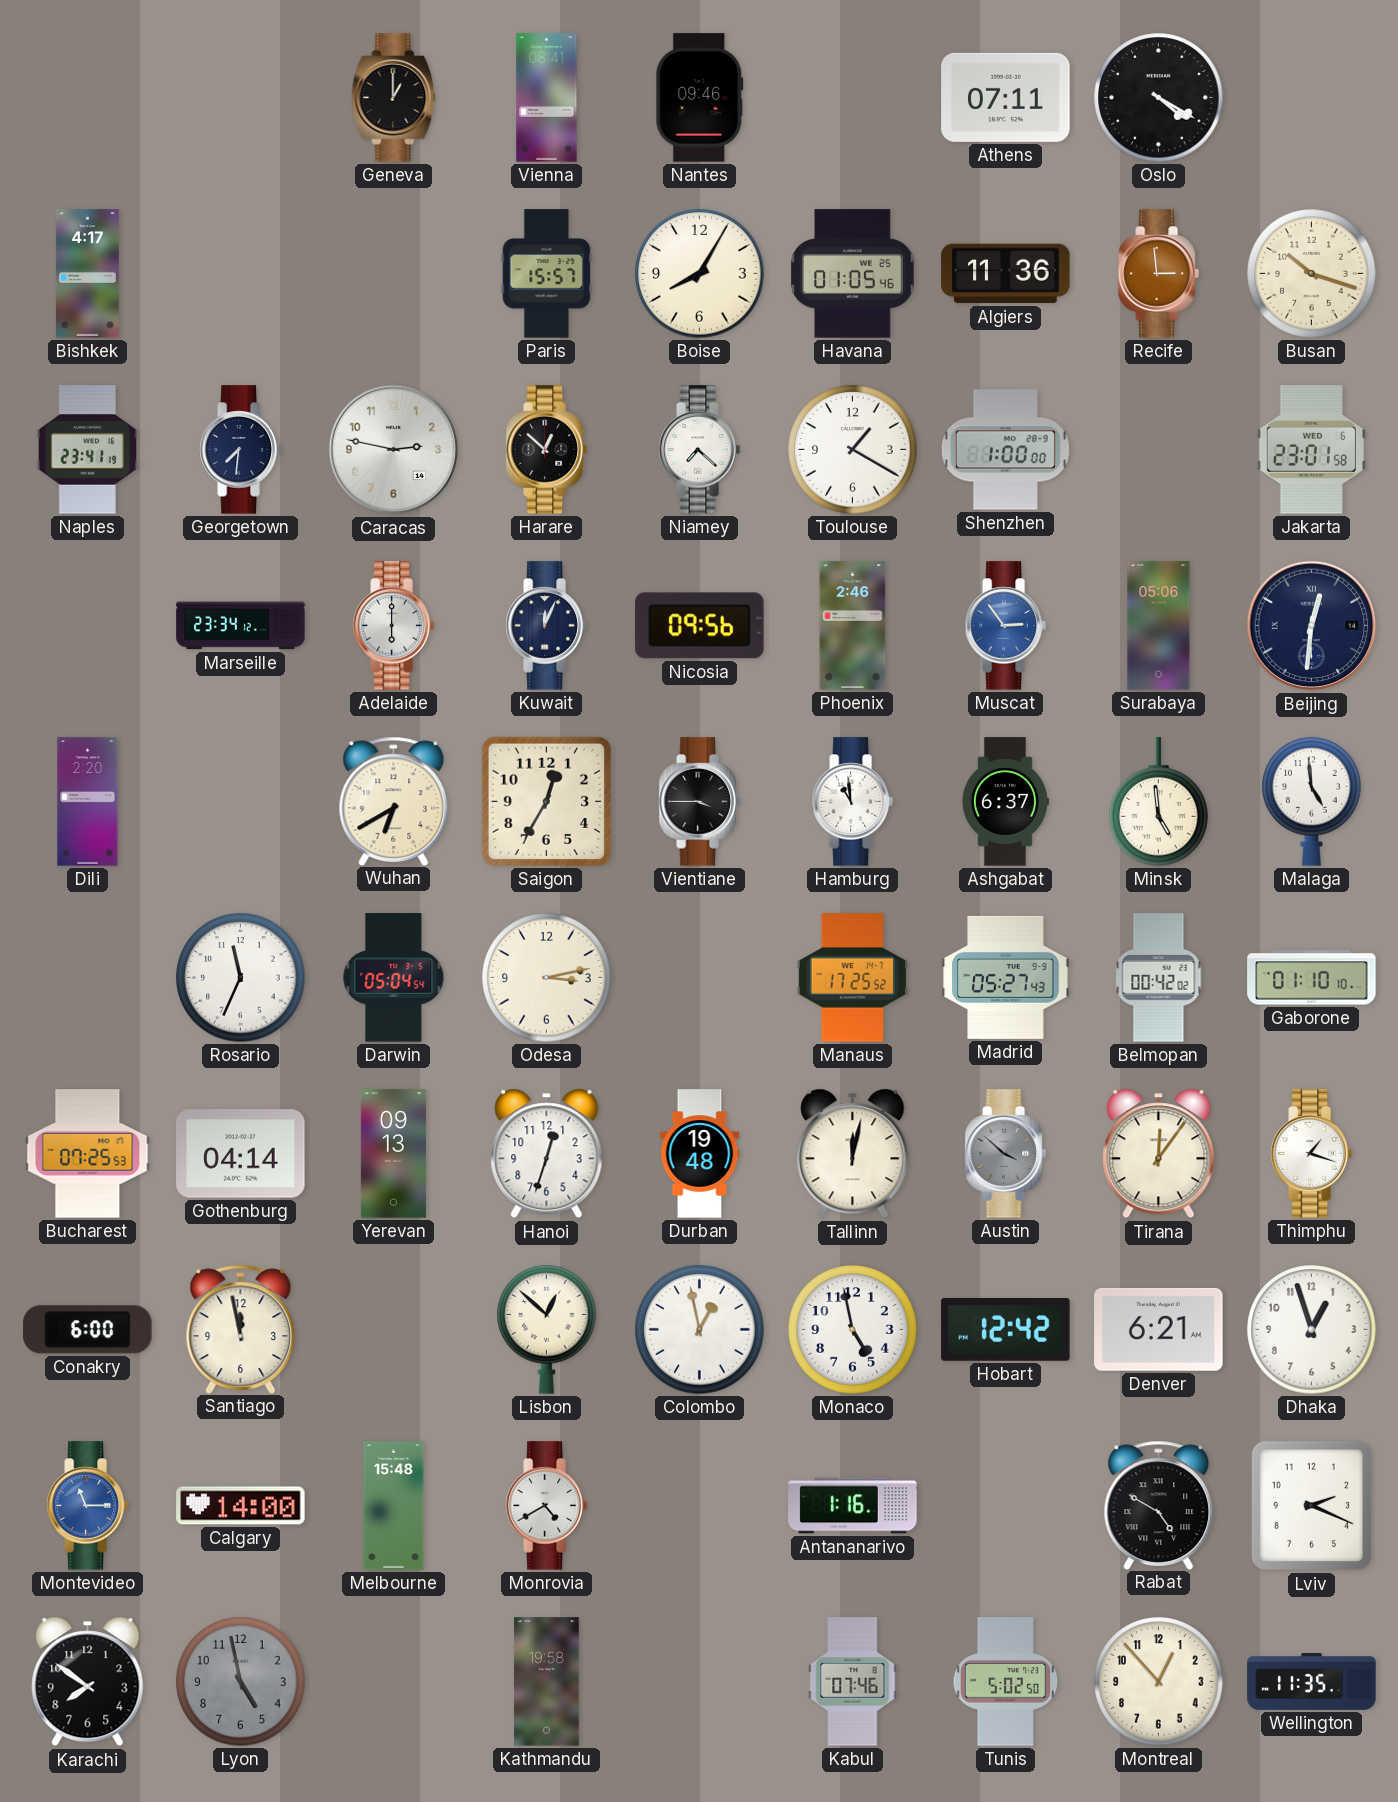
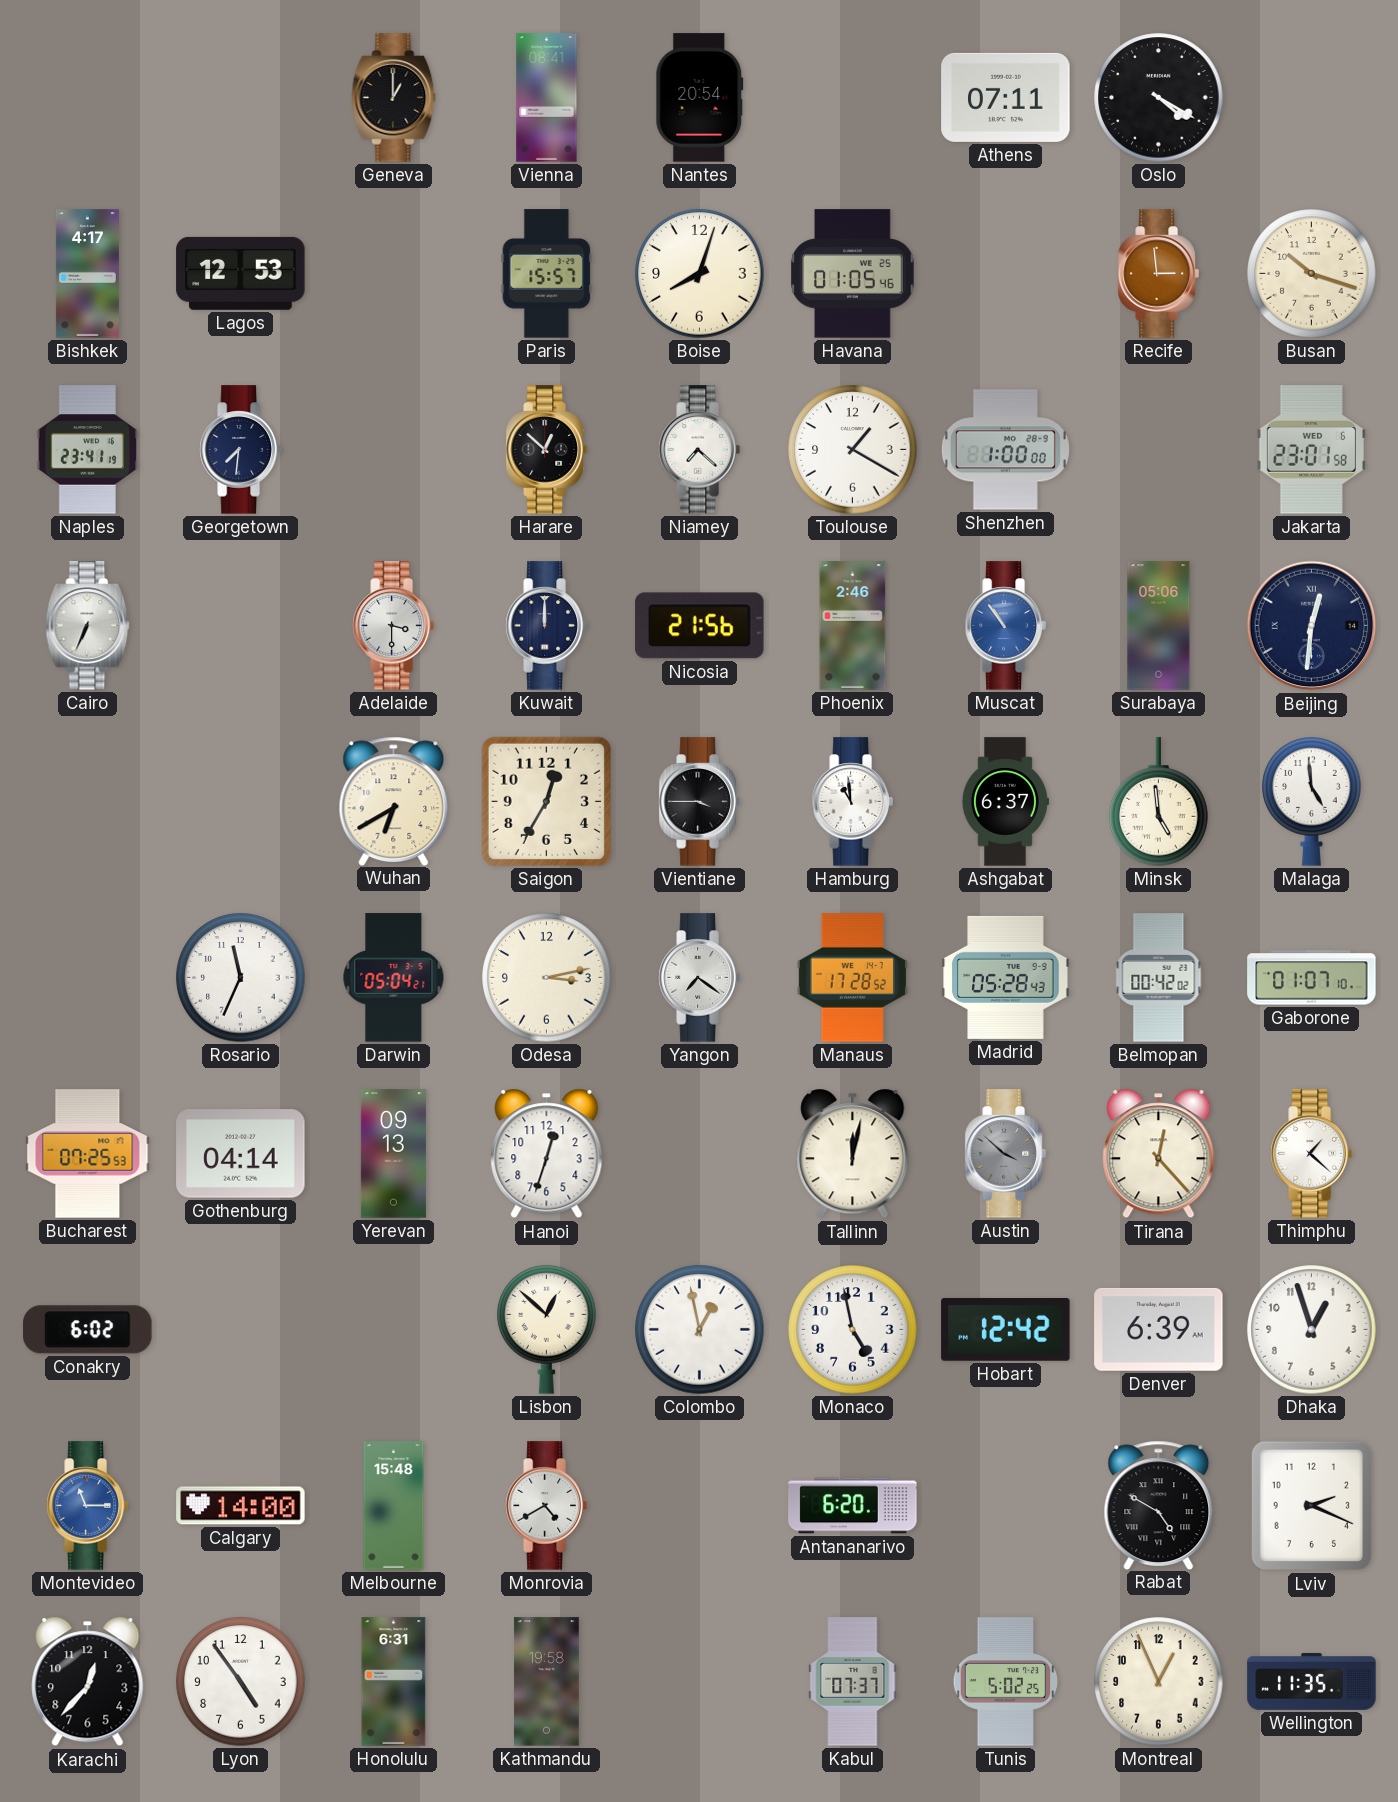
Nantes: 09:46 -> 20:54
Lagos: none -> 12:53
Boise: 8:05 -> 8:03
Algiers: 11:36 -> none
Caracas: 2:47 -> none
Cairo: none -> 6:34
Marseille: 23:34 -> none
Adelaide: 6:00 -> 3:30
Kuwait: 12:04 -> 12:00
Nicosia: 09:56 -> 21:56
Muscat: 2:54 -> 10:54
Dili: 2:20 -> none
Darwin: 05:04:54 -> 05:04:21
Yangon: none -> 7:21
Manaus: 17:25 -> 17:28
Madrid: 05:27 -> 05:28
Gaborone: 01:10 -> 01:07
Durban: 19:48 -> none
Tirana: 12:06 -> 12:23
Thimphu: 1:18 -> 1:22
Conakry: 6:00 -> 6:02
Santiago: 11:58 -> none
Denver: 6:21 -> 6:39
Antananarivo: 1:16 -> 6:20
Karachi: 7:51 -> 12:37
Lyon: 4:58 -> 4:54
Lyon dial: grey -> white
Honolulu: none -> 6:31
Kabul: 07:46 -> 07:37
Tunis: 5:02:50 -> 5:02:25
Montreal: 12:53 -> 12:56
